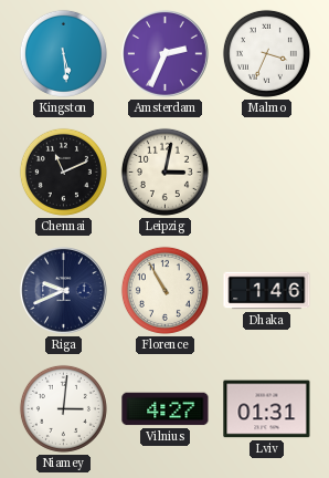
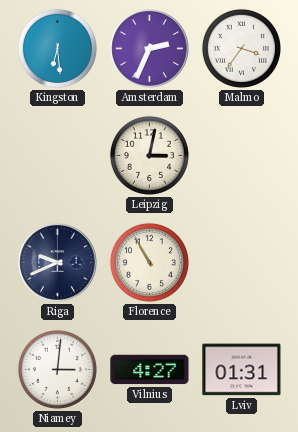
Kingston: 5:29 -> 6:29
Malmo: 3:34 -> 3:36
Chennai: 11:11 -> none
Dhaka: 1:46 -> none
